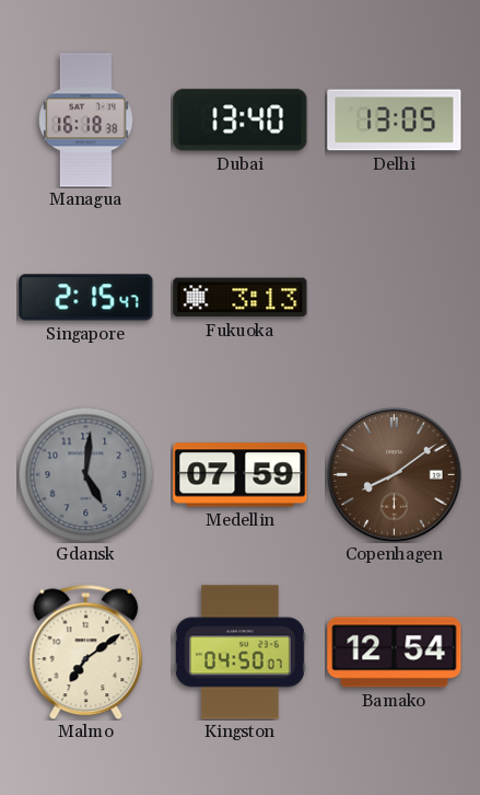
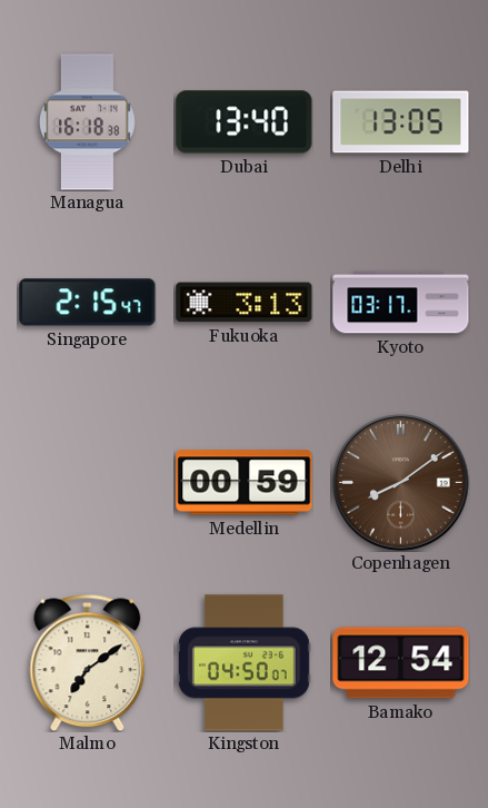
Kyoto: none -> 03:17
Gdansk: 5:01 -> none
Medellin: 07:59 -> 00:59
